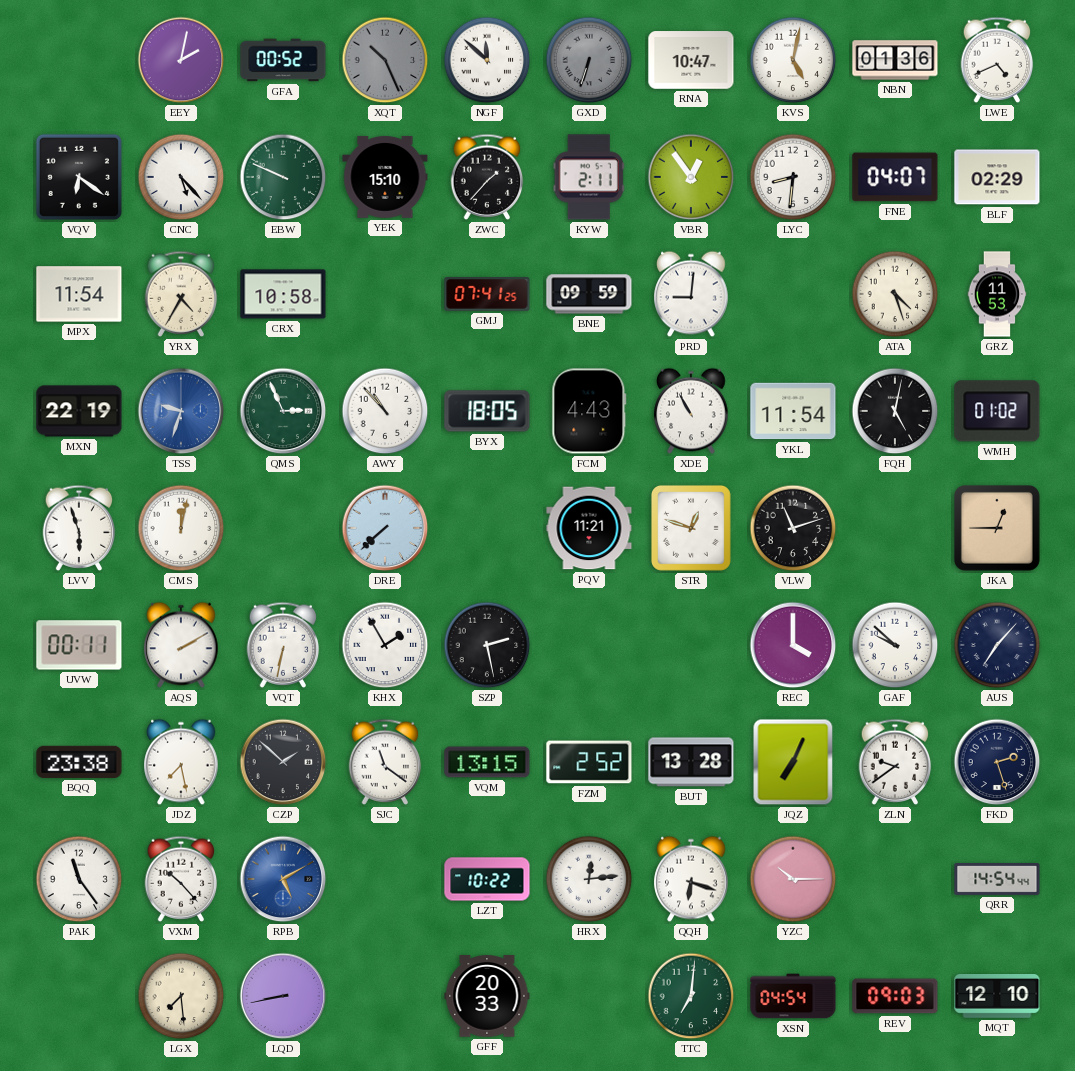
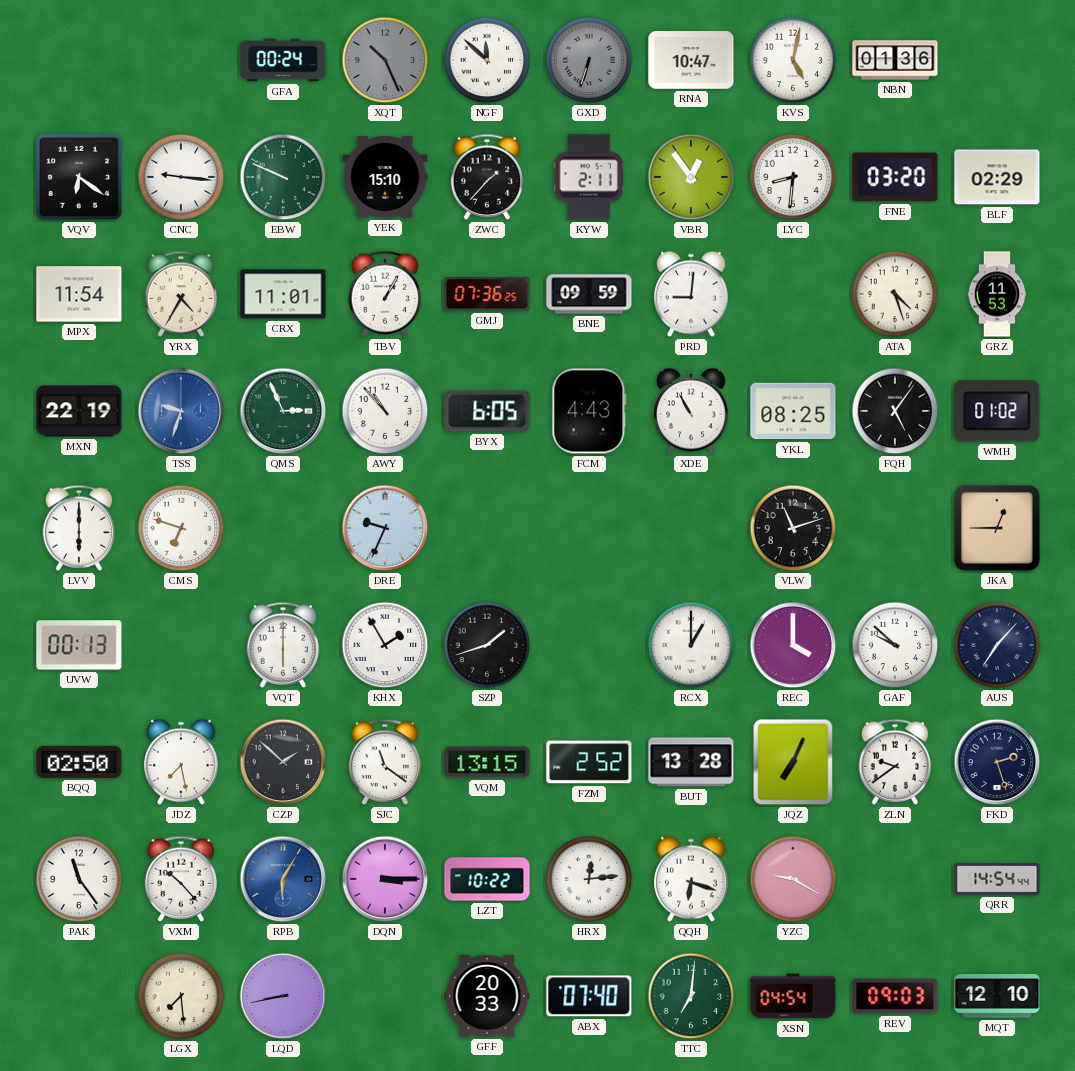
EEY: 2:02 -> none
GFA: 00:52 -> 00:24
LWE: 4:41 -> none
CNC: 5:23 -> 9:16
FNE: 04:07 -> 03:20
CRX: 10:58 -> 11:01
TBV: none -> 1:05
GMJ: 07:41 -> 07:36
BYX: 18:05 -> 6:05
YKL: 11:54 -> 08:25
FQH: 5:02 -> 5:06
LVV: 5:57 -> 6:00
CMS: 12:02 -> 6:48
DRE: 7:38 -> 9:34
PQV: 11:21 -> none
STR: 12:48 -> none
UVW: 00:11 -> 00:13
AQS: 2:10 -> none
VQT: 6:32 -> 6:00
SZP: 2:28 -> 1:42
RCX: none -> 1:00
BQQ: 23:38 -> 02:50
RPB: 5:10 -> 6:05
DQN: none -> 3:15
YZC: 10:15 -> 9:20
ABX: none -> 07:40
